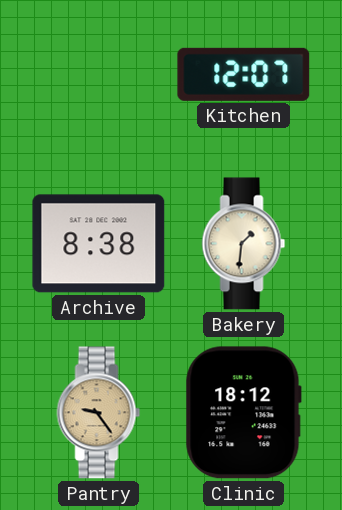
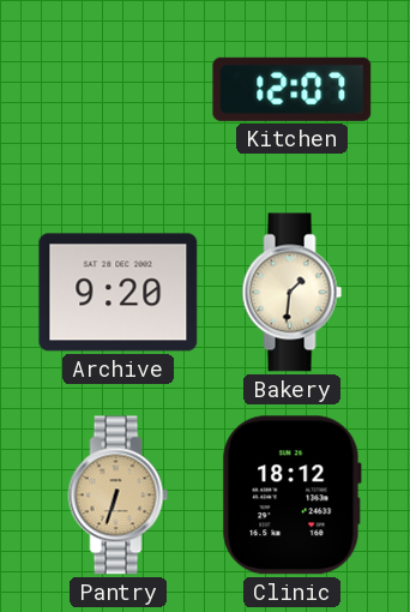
Archive: 8:38 -> 9:20
Pantry: 9:24 -> 6:33
